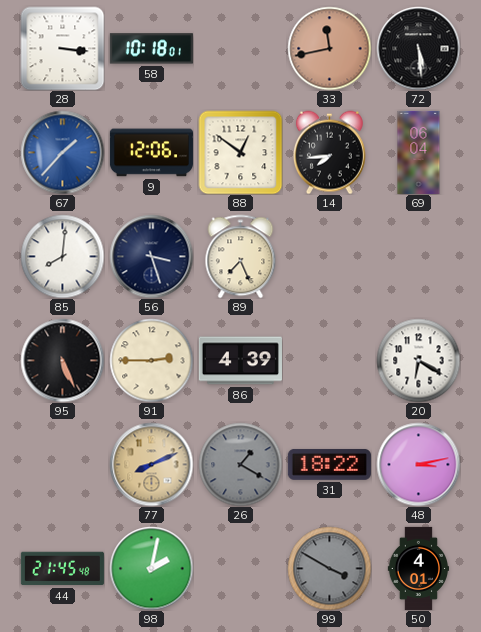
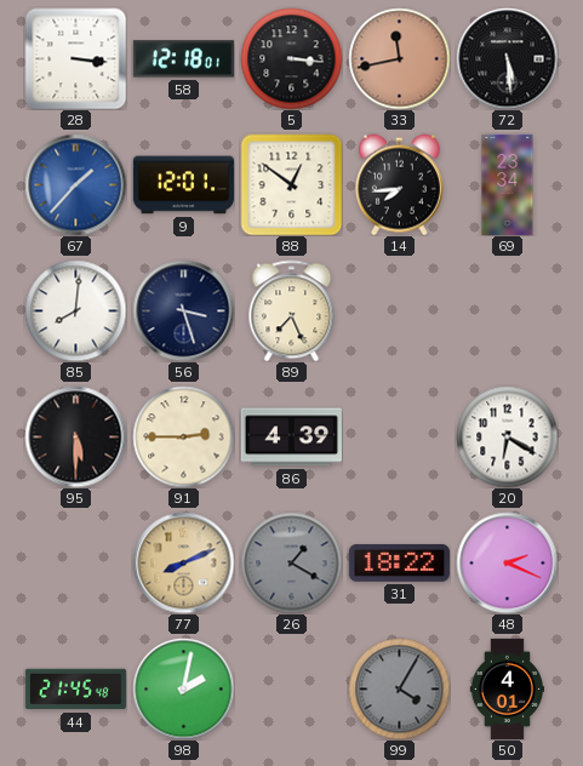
58: 10:18 -> 12:18
5: none -> 3:16
9: 12:06 -> 12:01
69: 06:04 -> 23:34
95: 5:26 -> 5:30
48: 3:13 -> 2:19
99: 3:50 -> 4:05
